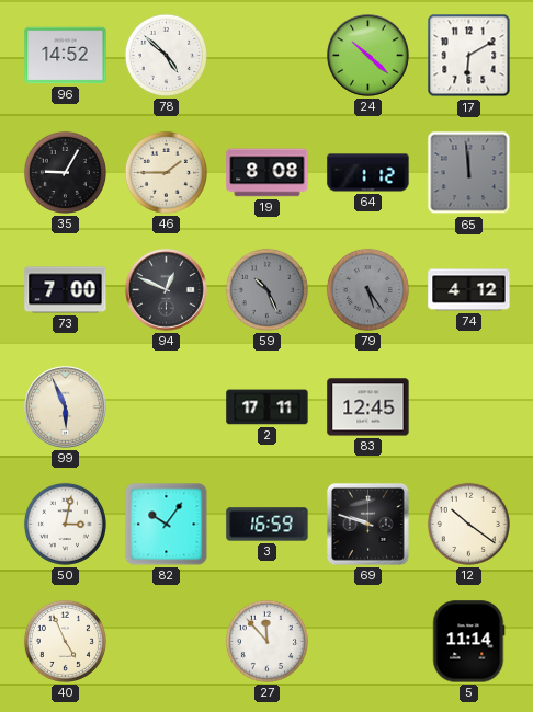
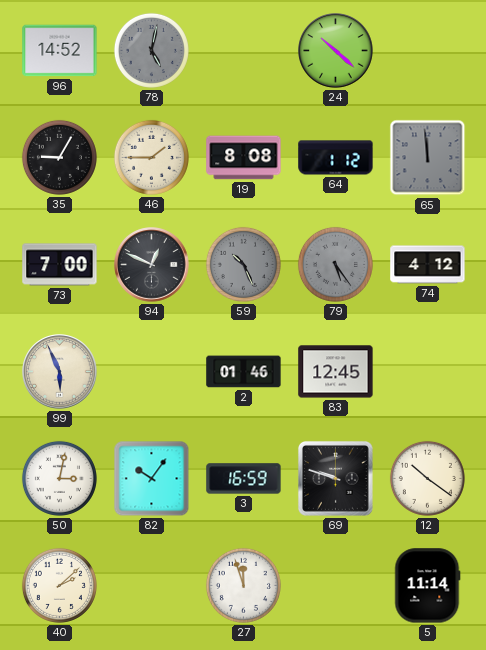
78: 4:52 -> 5:02
78 dial: white -> grey
17: 6:10 -> none
2: 17:11 -> 01:46
40: 4:56 -> 2:08
27: 11:53 -> 11:57
